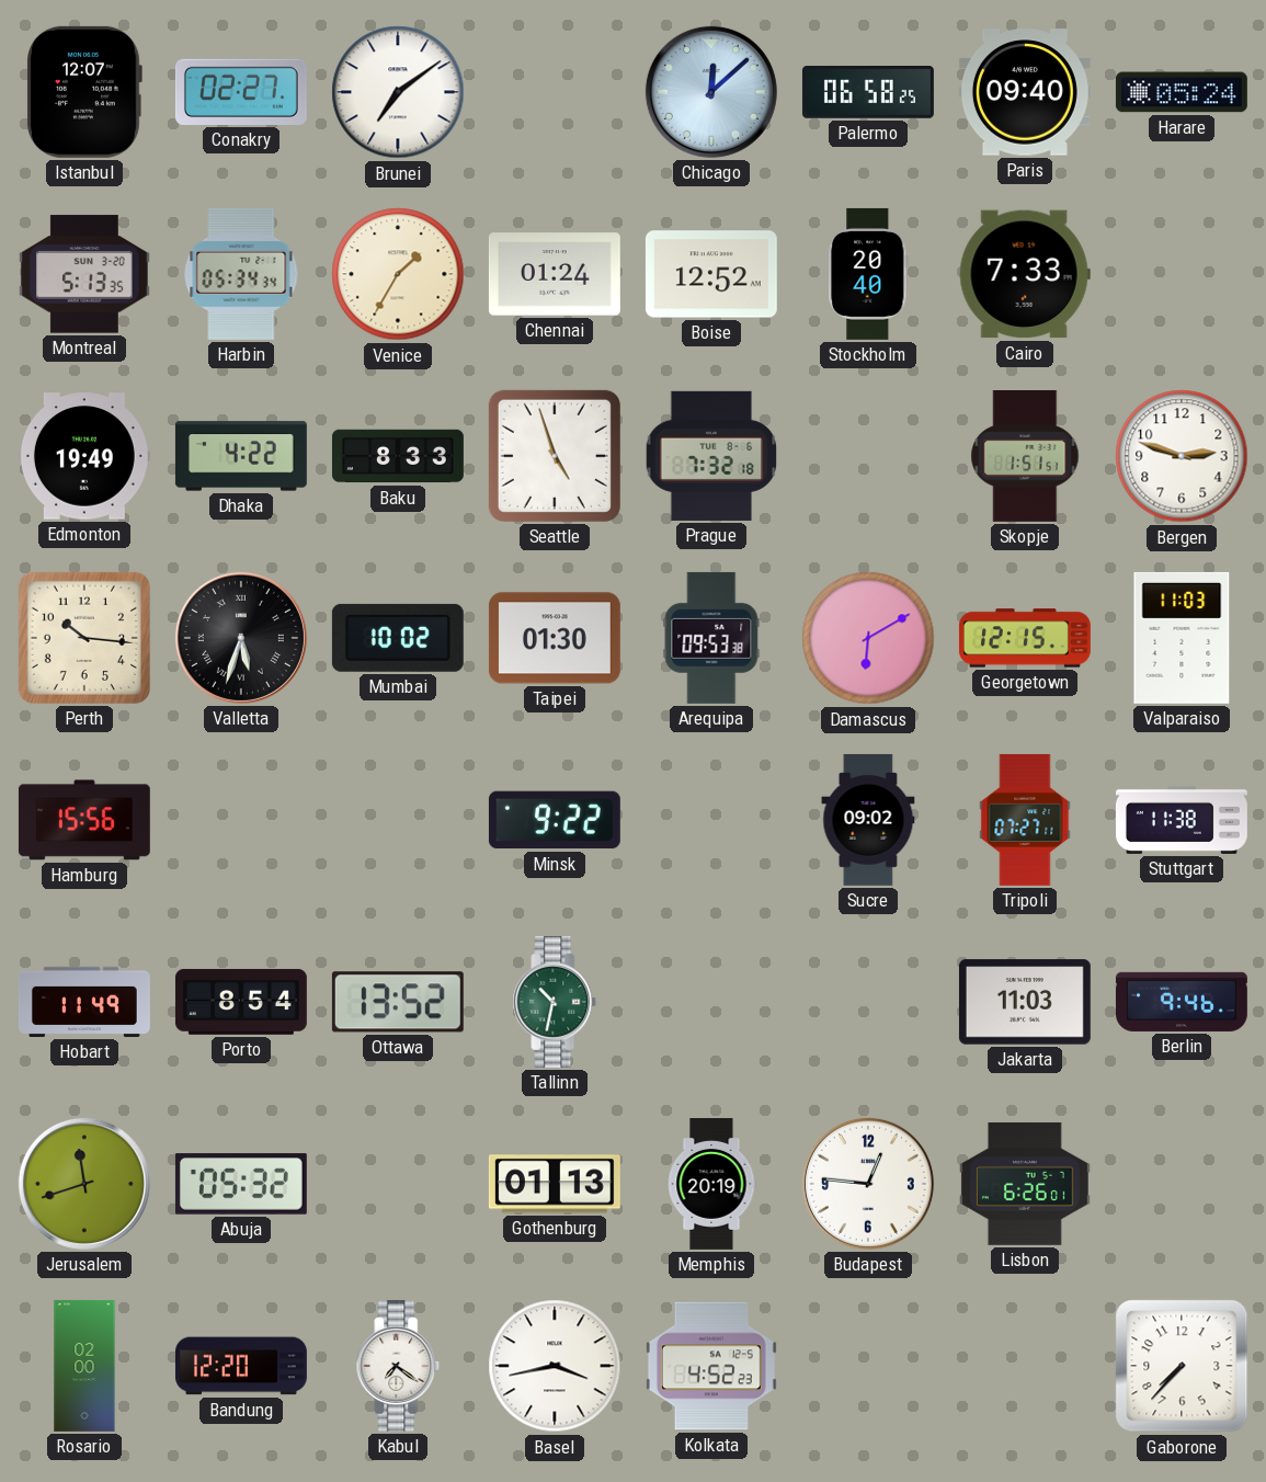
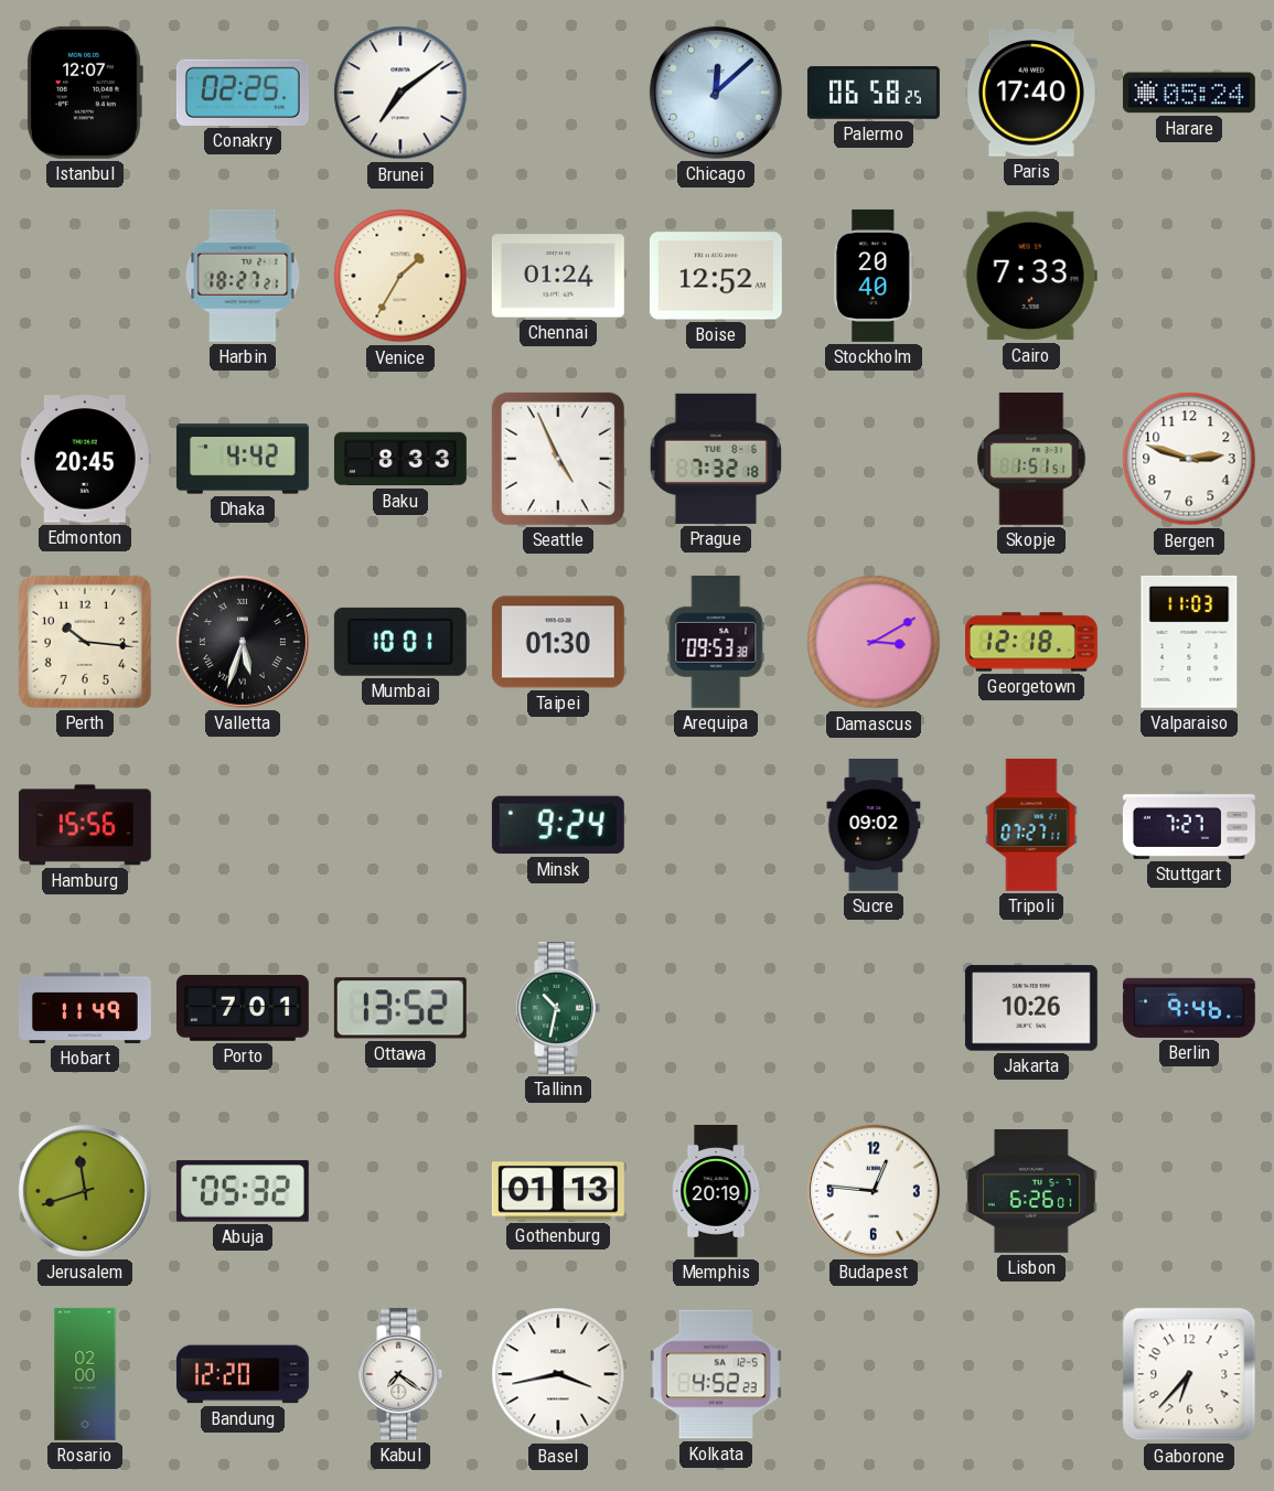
Conakry: 02:27 -> 02:25
Paris: 09:40 -> 17:40
Montreal: 5:13 -> none
Harbin: 05:34 -> 18:27
Edmonton: 19:49 -> 20:45
Dhaka: 4:22 -> 4:42
Seattle: 4:57 -> 4:56
Mumbai: 10:02 -> 10:01
Damascus: 6:10 -> 3:10
Georgetown: 12:15 -> 12:18
Minsk: 9:22 -> 9:24
Stuttgart: 11:38 -> 7:27
Porto: 8:54 -> 7:01
Jakarta: 11:03 -> 10:26
Gaborone: 7:37 -> 6:37
